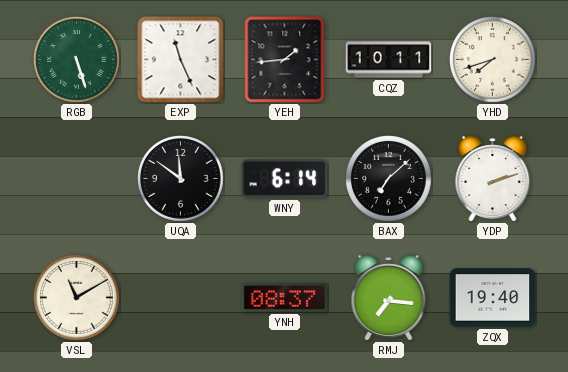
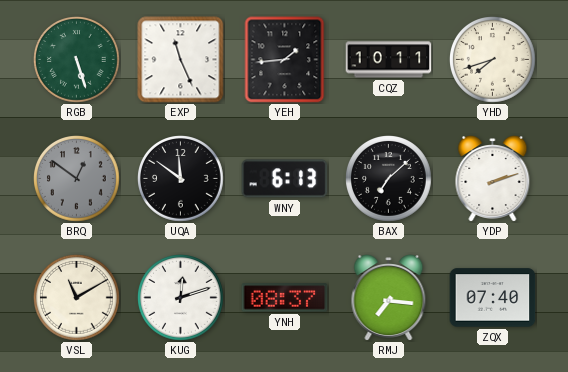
BRQ: none -> 12:51
WNY: 6:14 -> 6:13
KUG: none -> 12:12
ZQX: 19:40 -> 07:40
